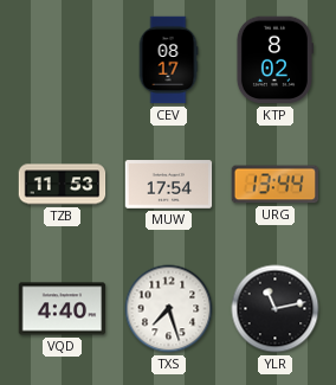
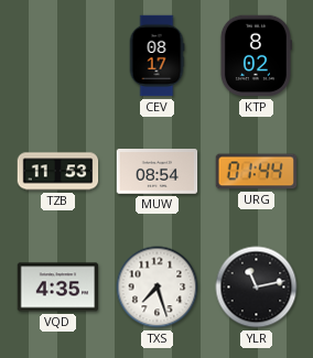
MUW: 17:54 -> 08:54
URG: 13:44 -> 01:44
VQD: 4:40 -> 4:35
